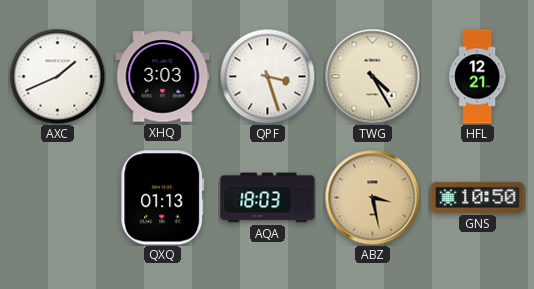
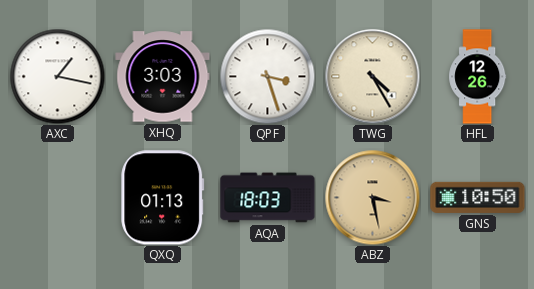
AXC: 1:41 -> 1:17
HFL: 12:21 -> 12:26
